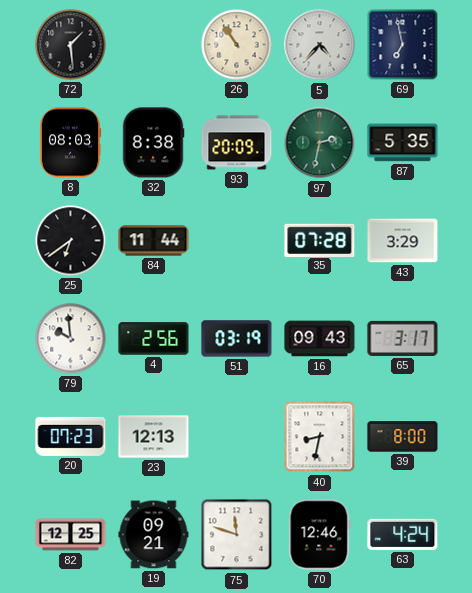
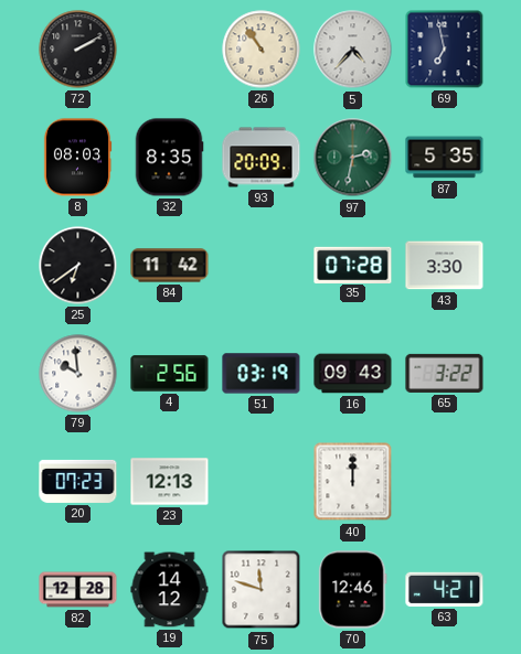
72: 1:29 -> 2:10
32: 8:38 -> 8:35
84: 11:44 -> 11:42
43: 3:29 -> 3:30
65: 3:17 -> 3:22
40: 8:32 -> 12:00
39: 8:00 -> none
82: 12:25 -> 12:28
19: 09:21 -> 14:12
63: 4:24 -> 4:21
